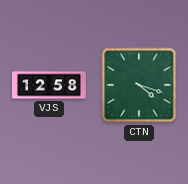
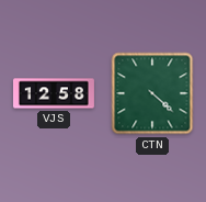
CTN: 4:18 -> 4:22
